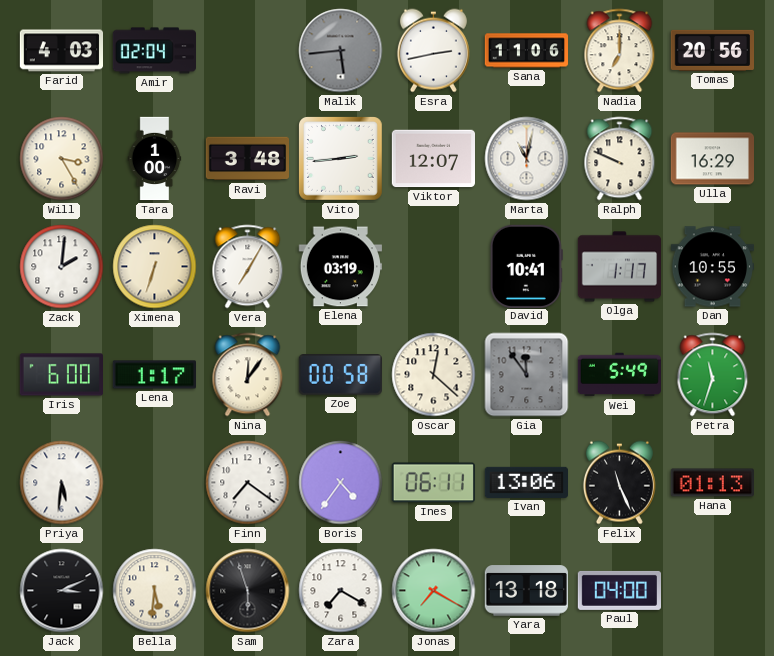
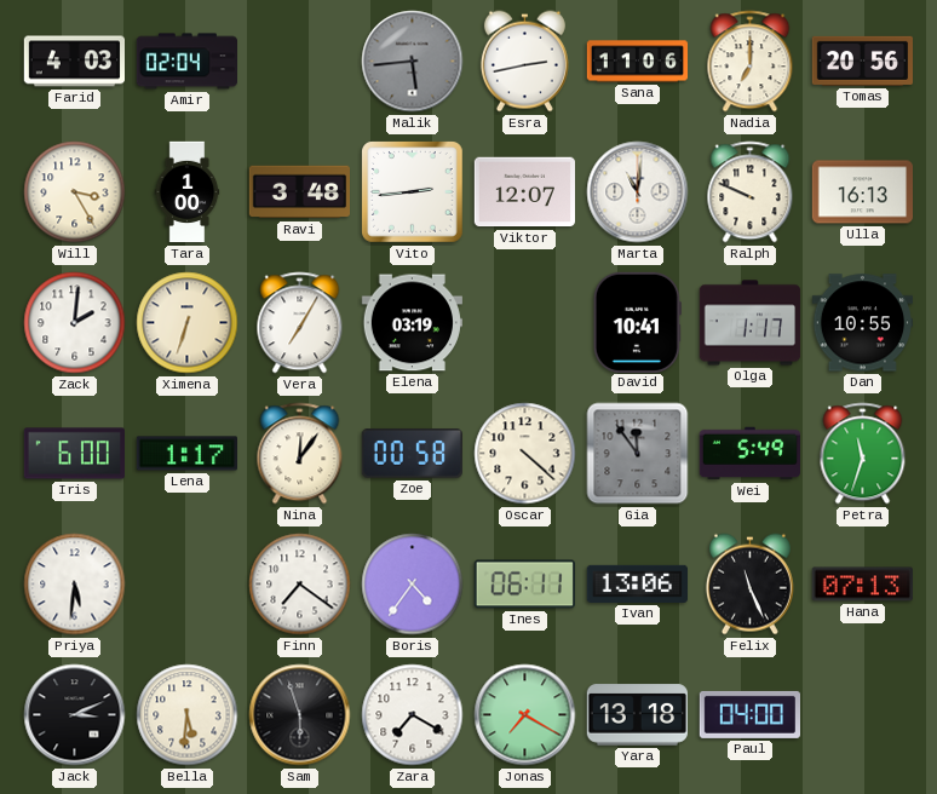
Marta: 11:02 -> 11:01
Ulla: 16:29 -> 16:13
Oscar: 12:22 -> 4:22
Hana: 01:13 -> 07:13
